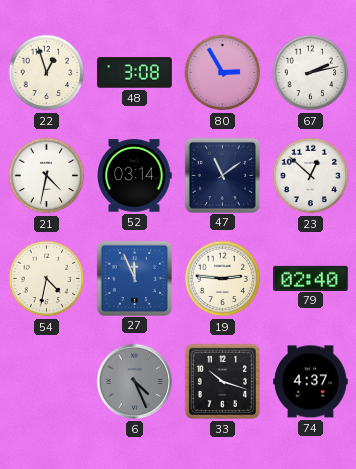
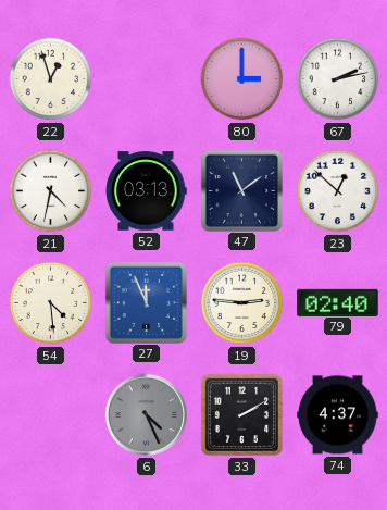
48: 3:08 -> none
80: 2:55 -> 3:00
52: 03:14 -> 03:13
54: 4:32 -> 4:29
33: 10:18 -> 2:10
